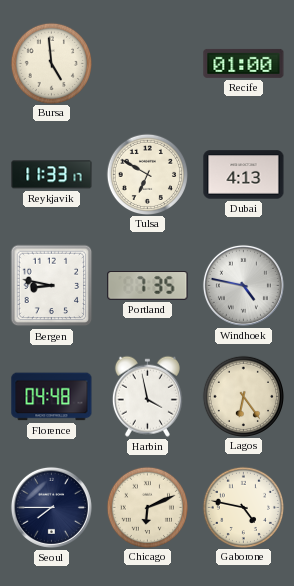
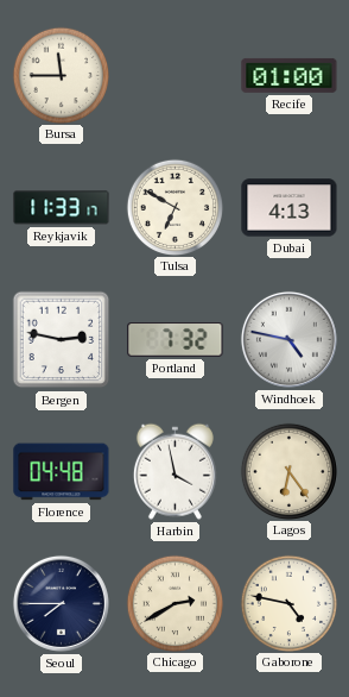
Bursa: 4:59 -> 11:45
Bergen: 8:47 -> 2:47
Portland: 7:35 -> 7:32
Chicago: 6:11 -> 2:40
